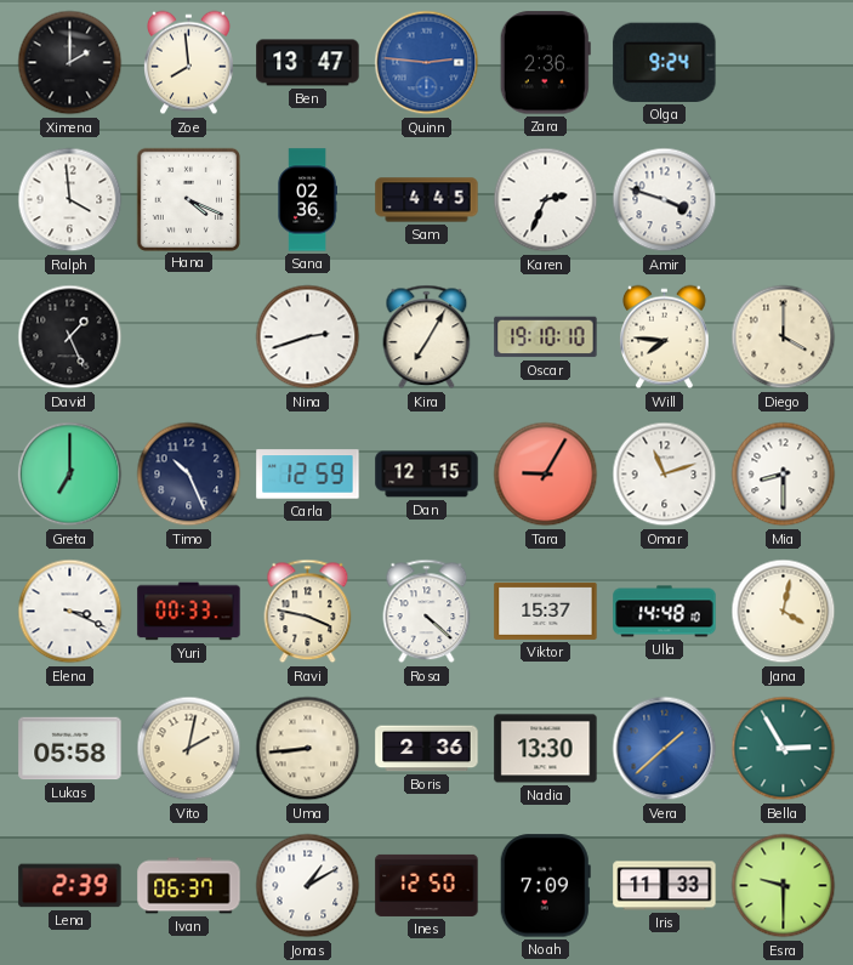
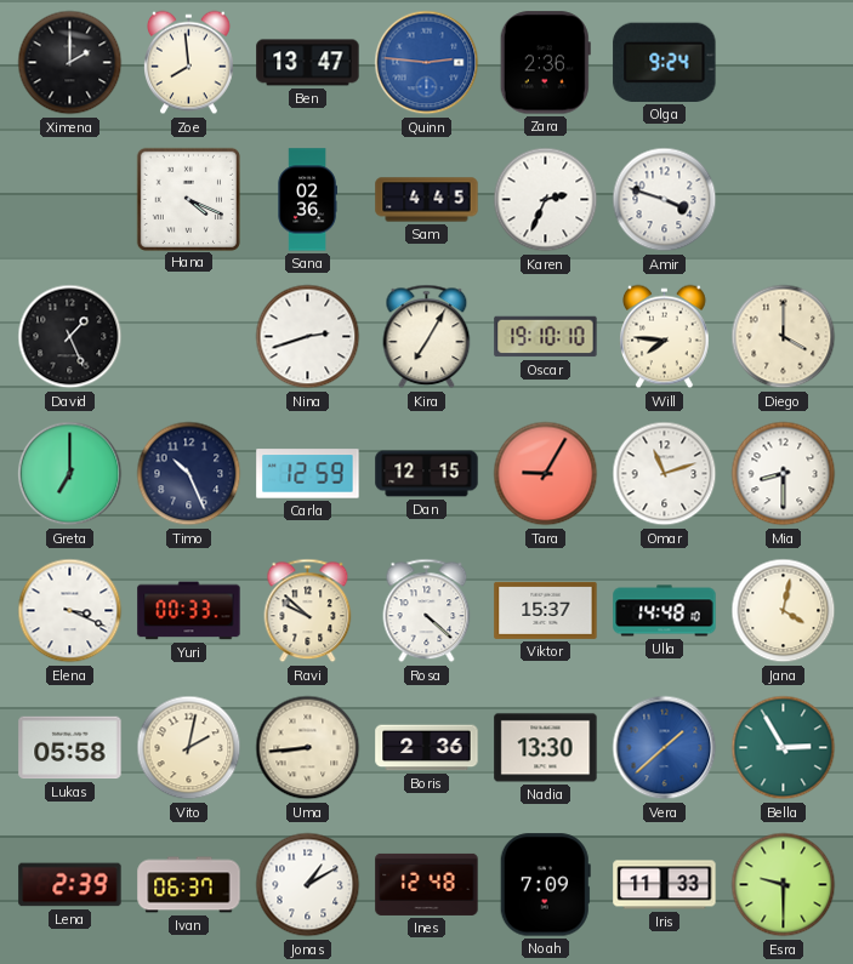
Ralph: 3:59 -> none
Ravi: 3:47 -> 9:52
Ines: 12:50 -> 12:48
